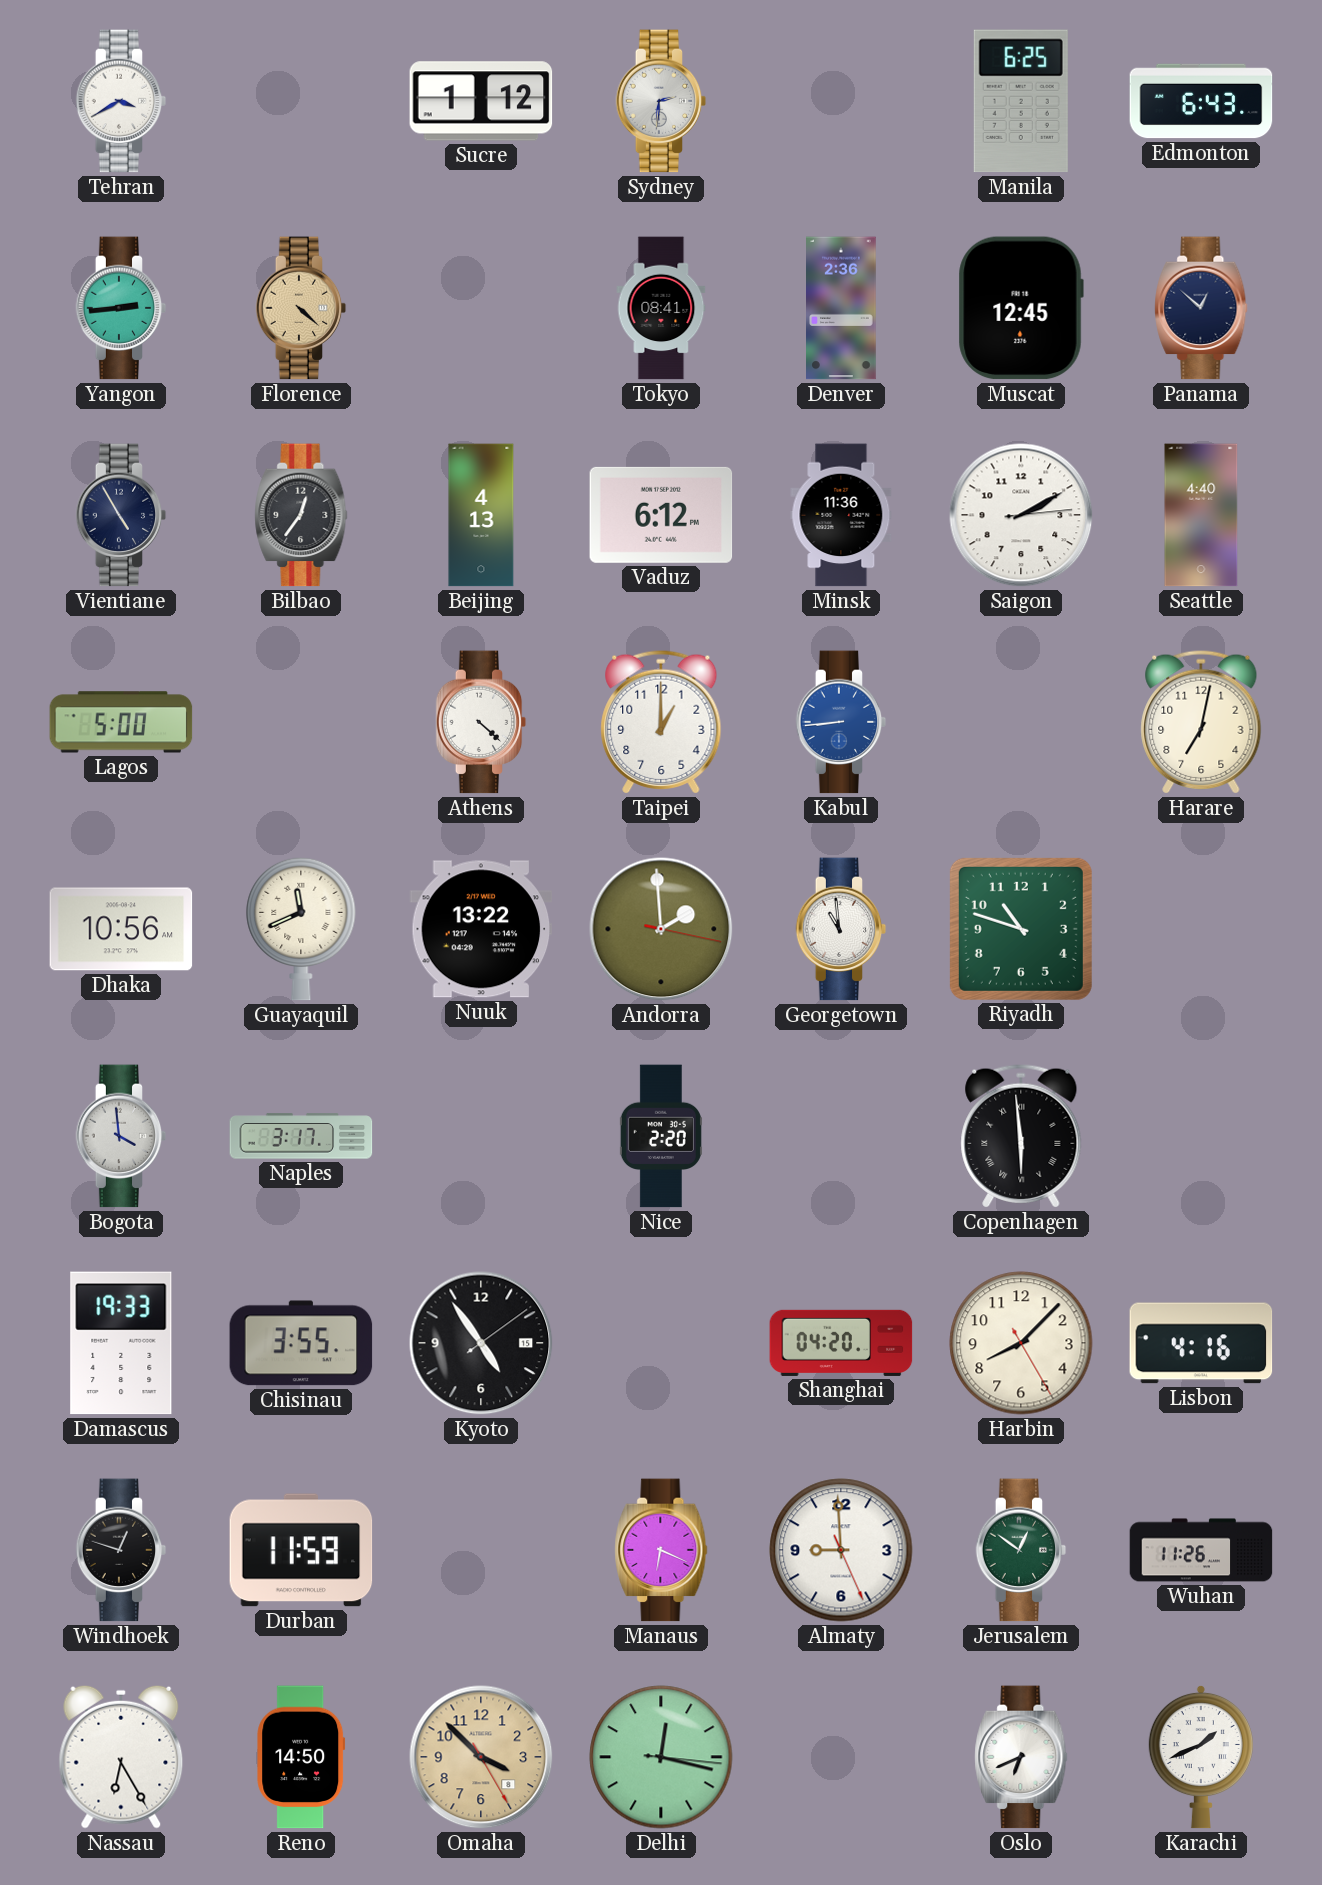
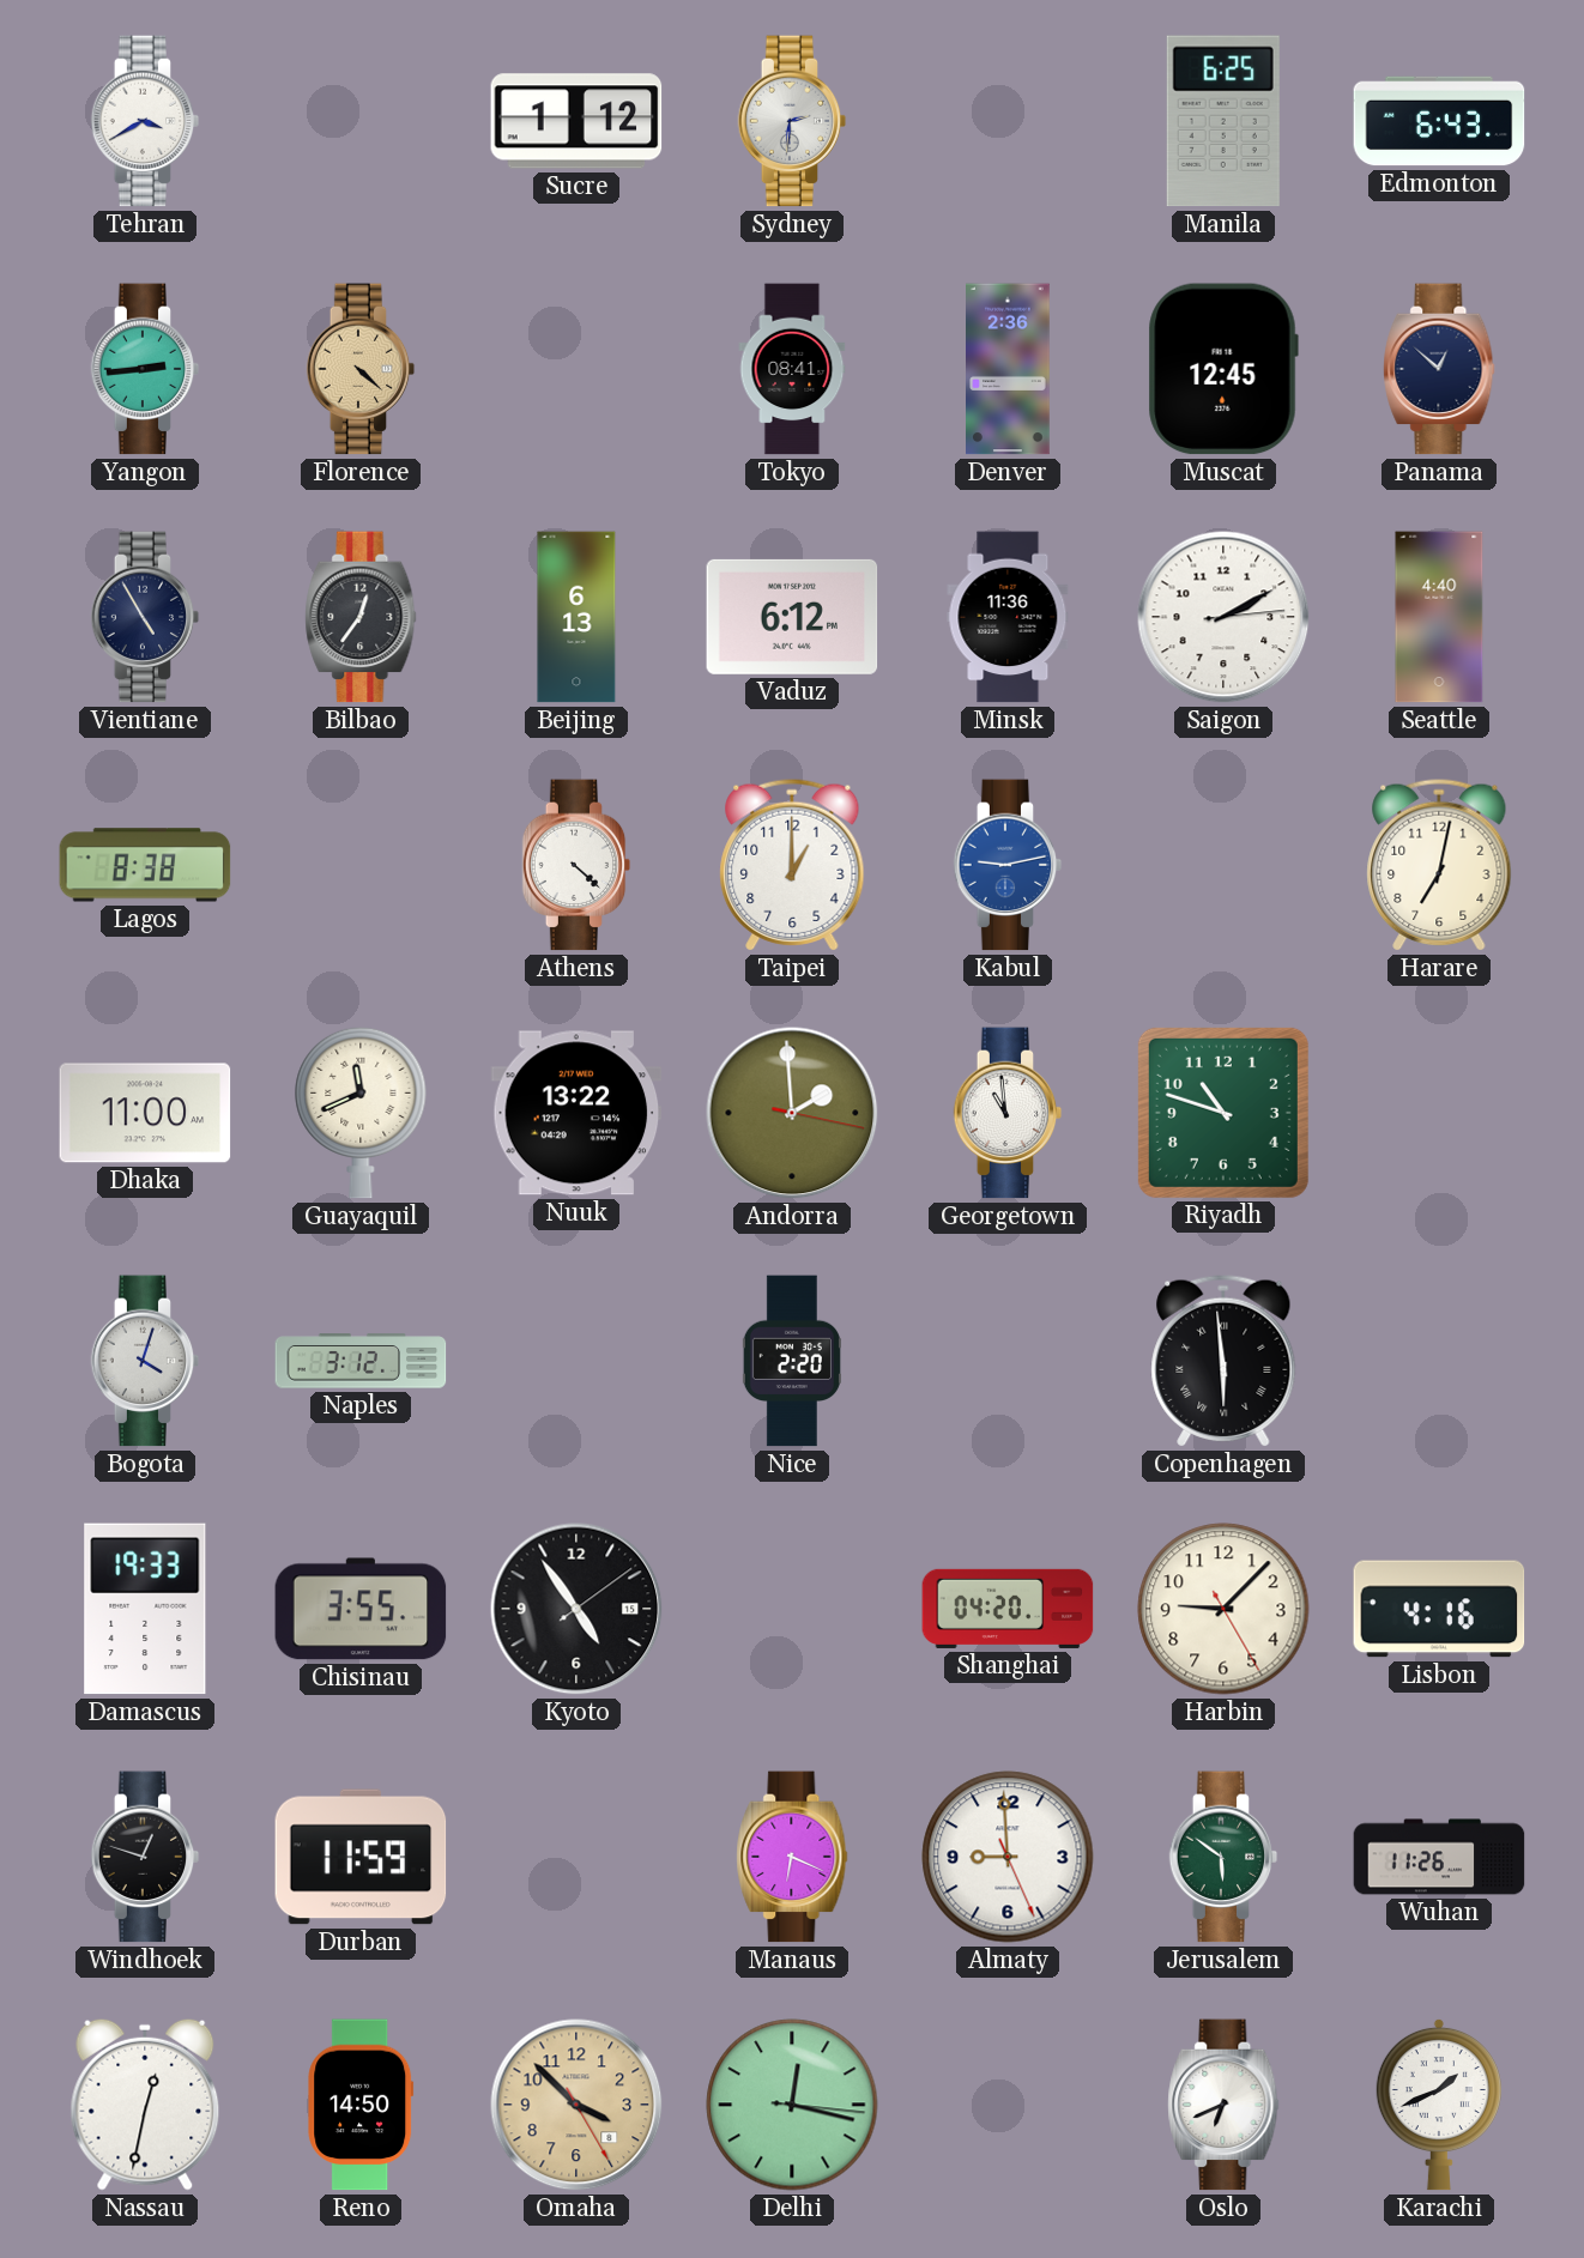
Beijing: 4:13 -> 6:13
Lagos: 5:00 -> 8:38
Kabul: 8:44 -> 9:13
Dhaka: 10:56 -> 11:00
Bogota: 3:59 -> 4:03
Naples: 3:17 -> 3:12
Harbin: 8:07 -> 9:07
Jerusalem: 12:51 -> 5:51
Nassau: 6:25 -> 12:32
